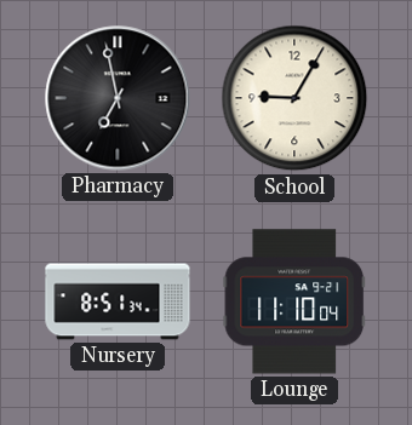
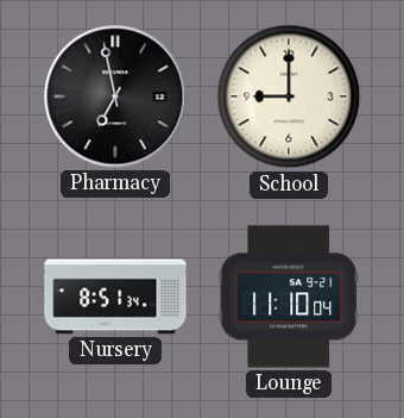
School: 9:05 -> 9:00
